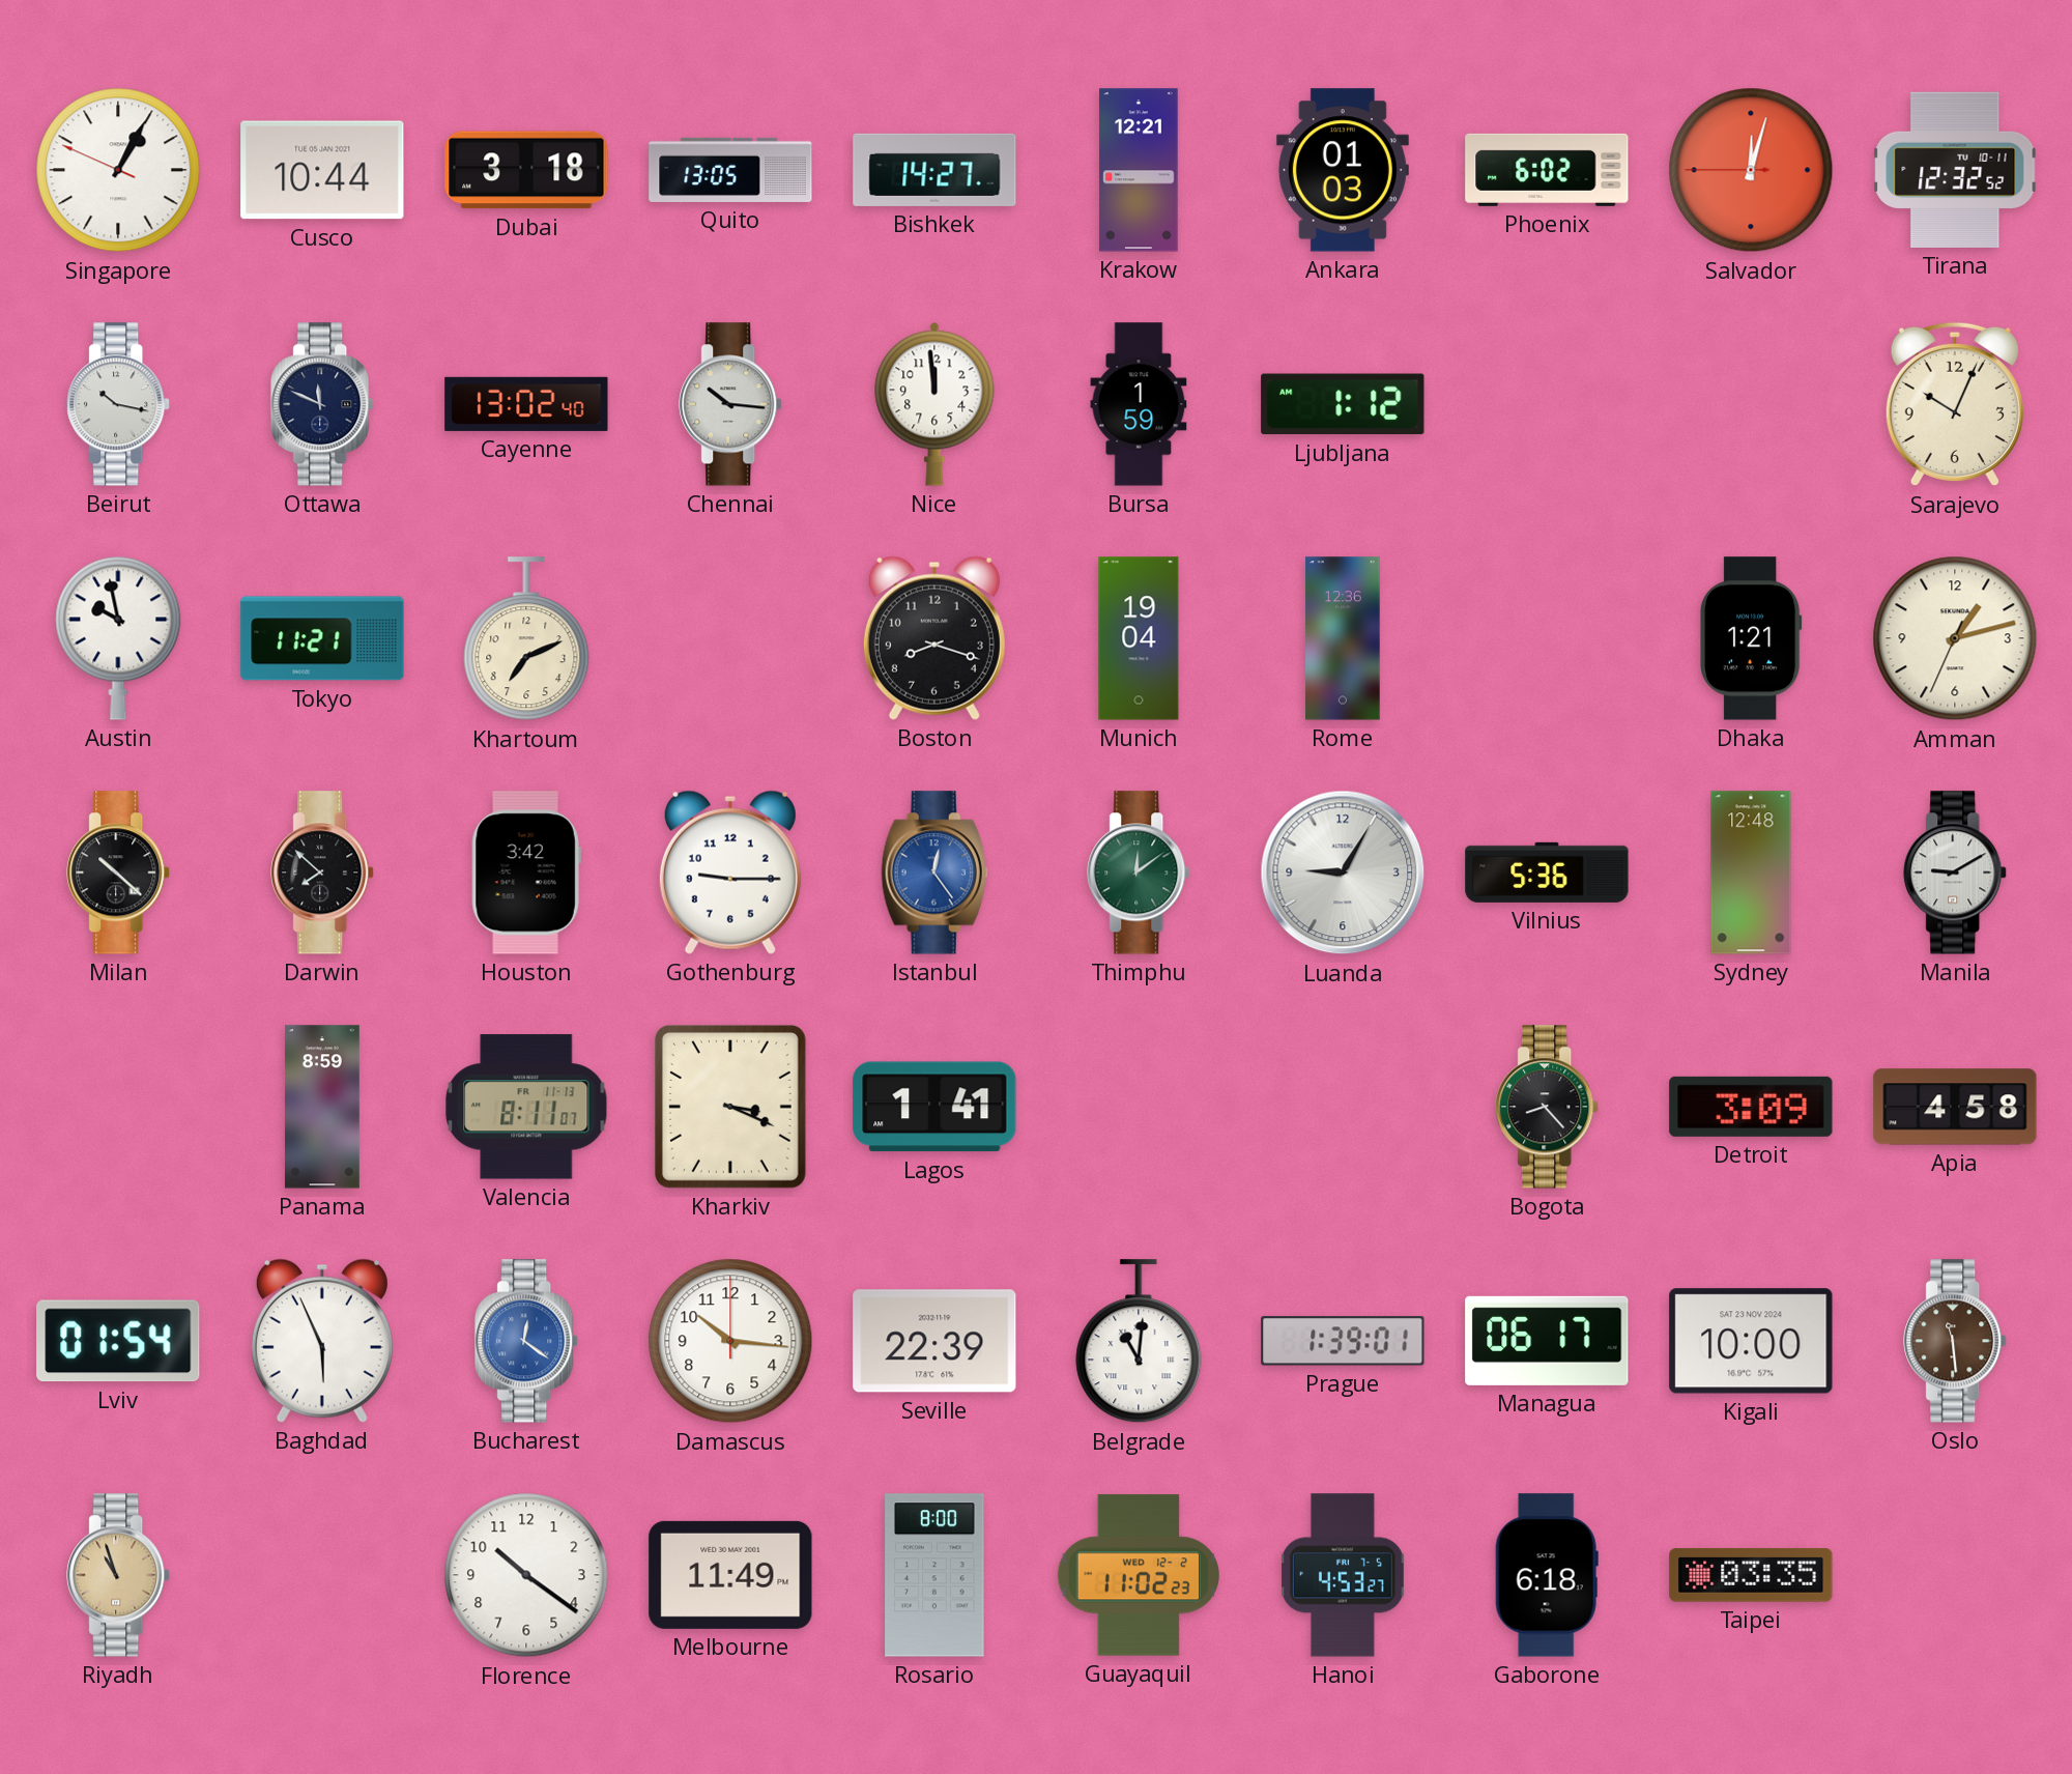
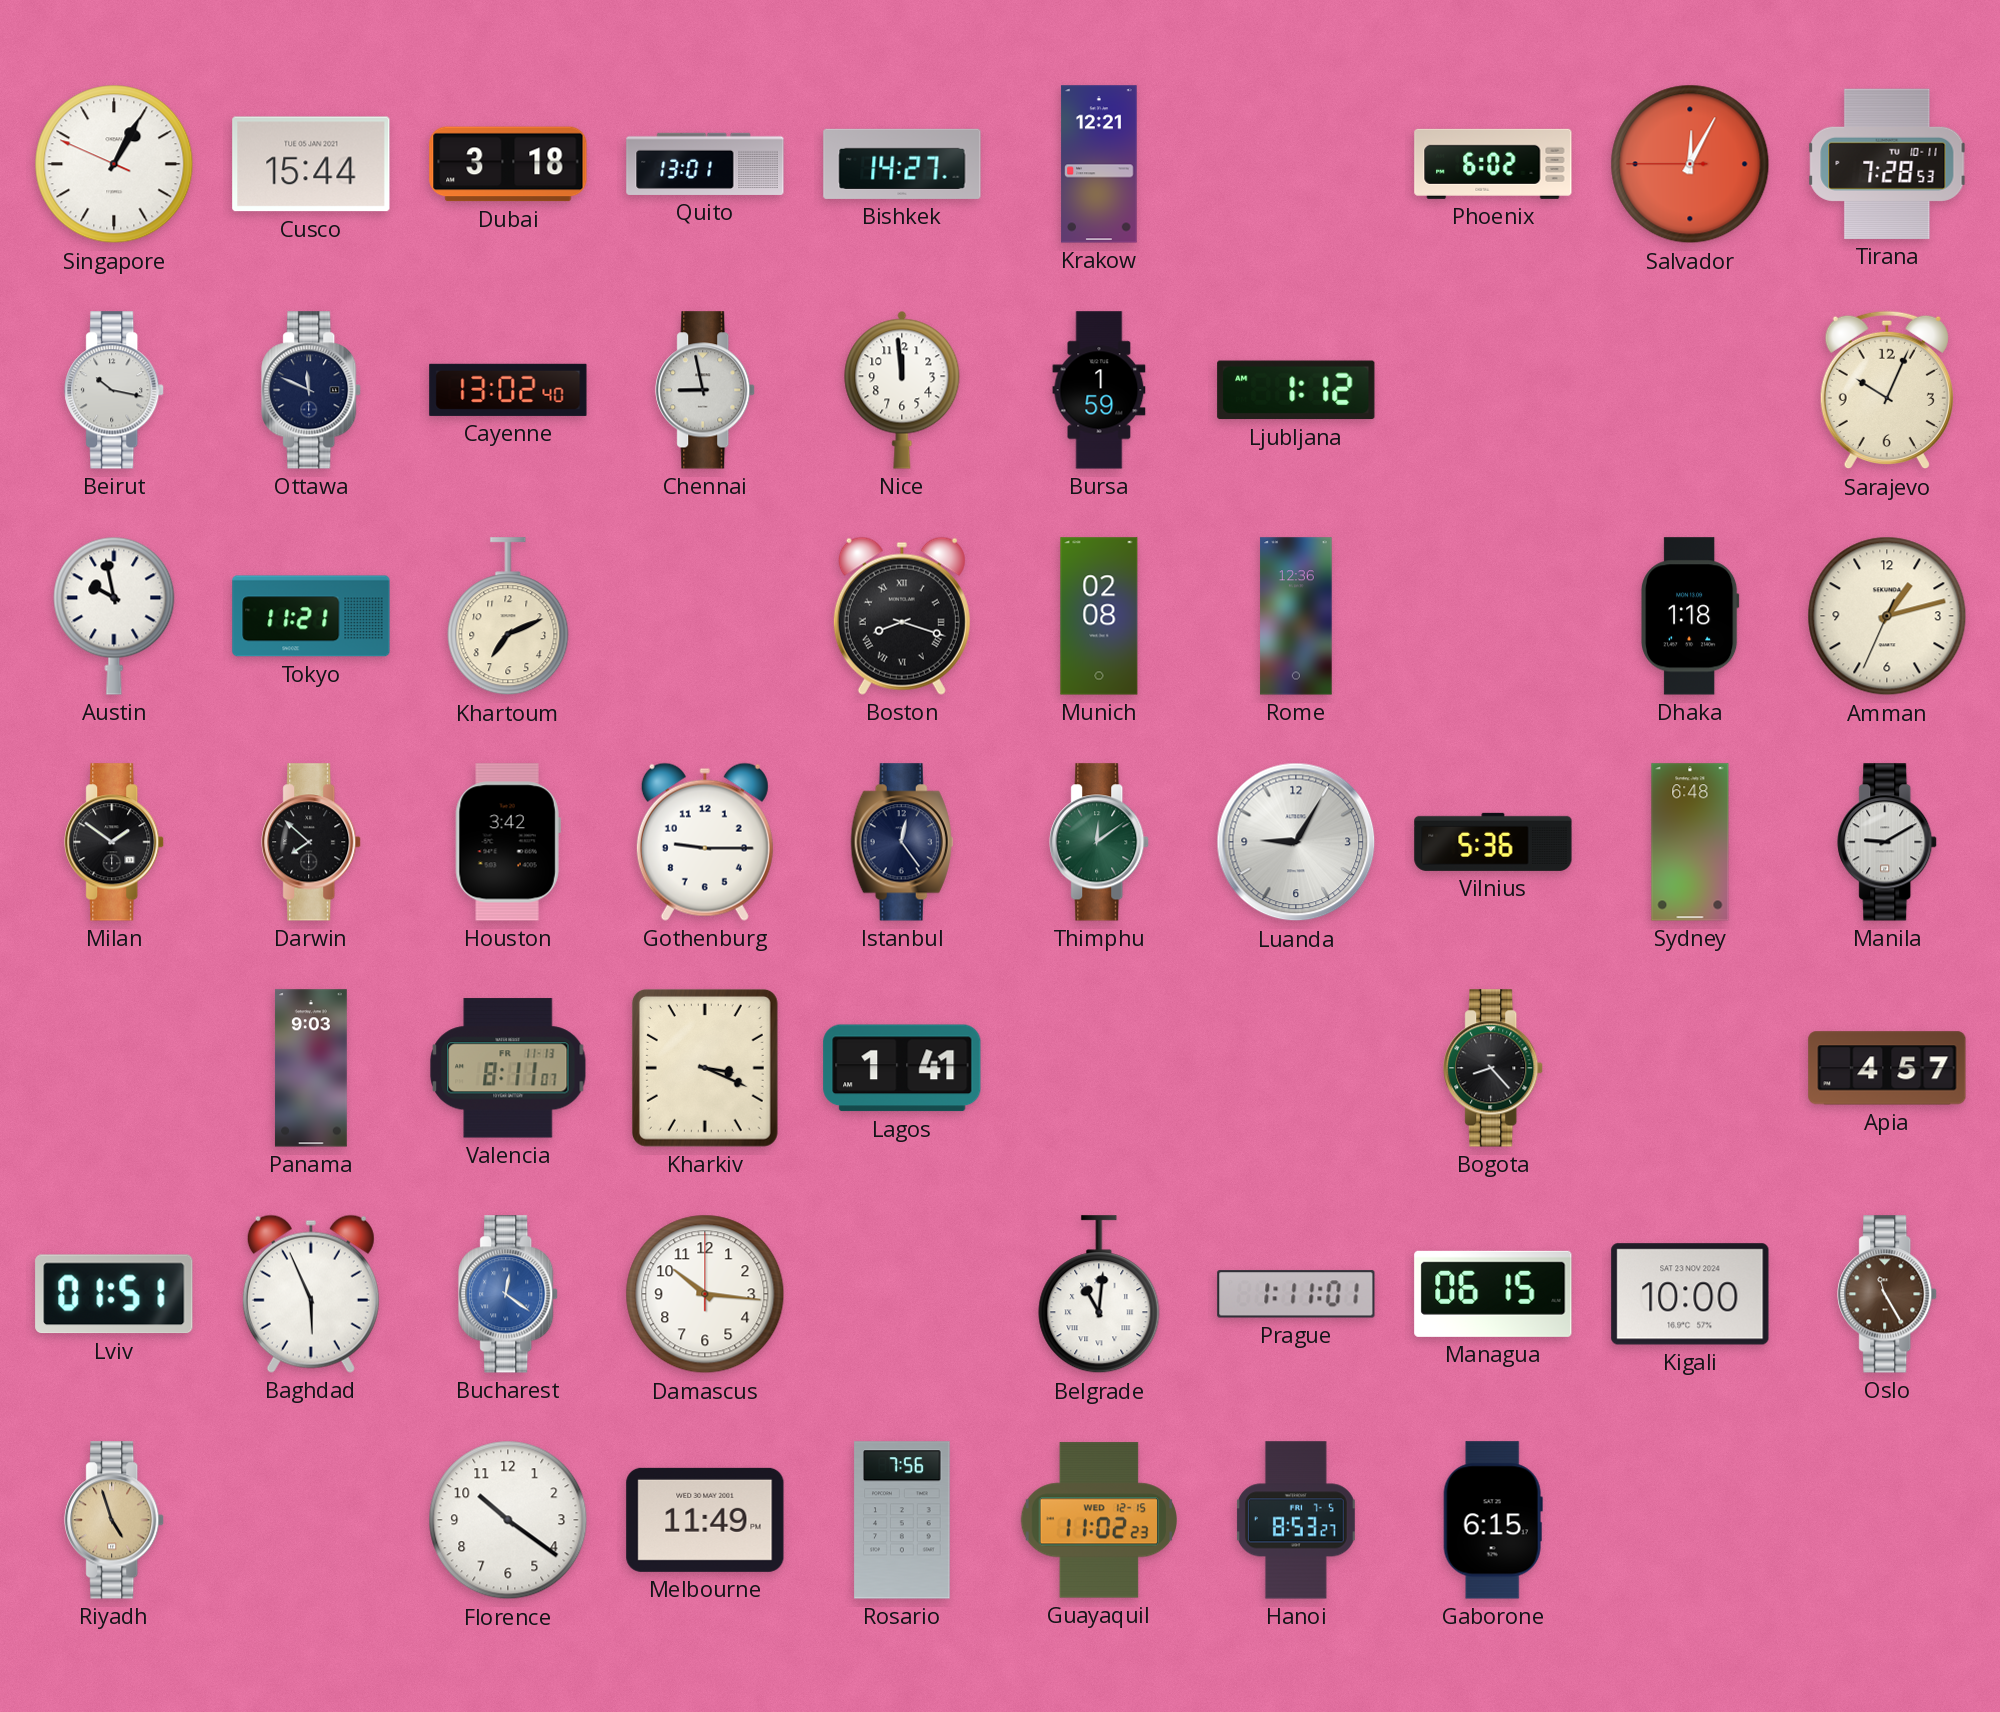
Cusco: 10:44 -> 15:44
Quito: 13:05 -> 13:01
Ankara: 01:03 -> none
Salvador: 12:02 -> 12:04
Tirana: 12:32 -> 7:28
Chennai: 10:16 -> 8:58
Boston numerals: Arabic -> Roman
Munich: 19:04 -> 02:08
Dhaka: 1:21 -> 1:18
Milan: 10:22 -> 1:51
Istanbul dial: blue -> navy
Sydney: 12:48 -> 6:48
Panama: 8:59 -> 9:03
Detroit: 3:09 -> none
Apia: 4:58 -> 4:57
Lviv: 01:54 -> 01:51
Seville: 22:39 -> none
Prague: 1:39 -> 1:11
Managua: 06:17 -> 06:15
Oslo: 11:29 -> 11:25
Riyadh: 10:57 -> 4:57
Rosario: 8:00 -> 7:56
Guayaquil date: WED 12-2 -> WED 12-15
Hanoi: 4:53 -> 8:53
Gaborone: 6:18 -> 6:15
Taipei: 03:35 -> none
